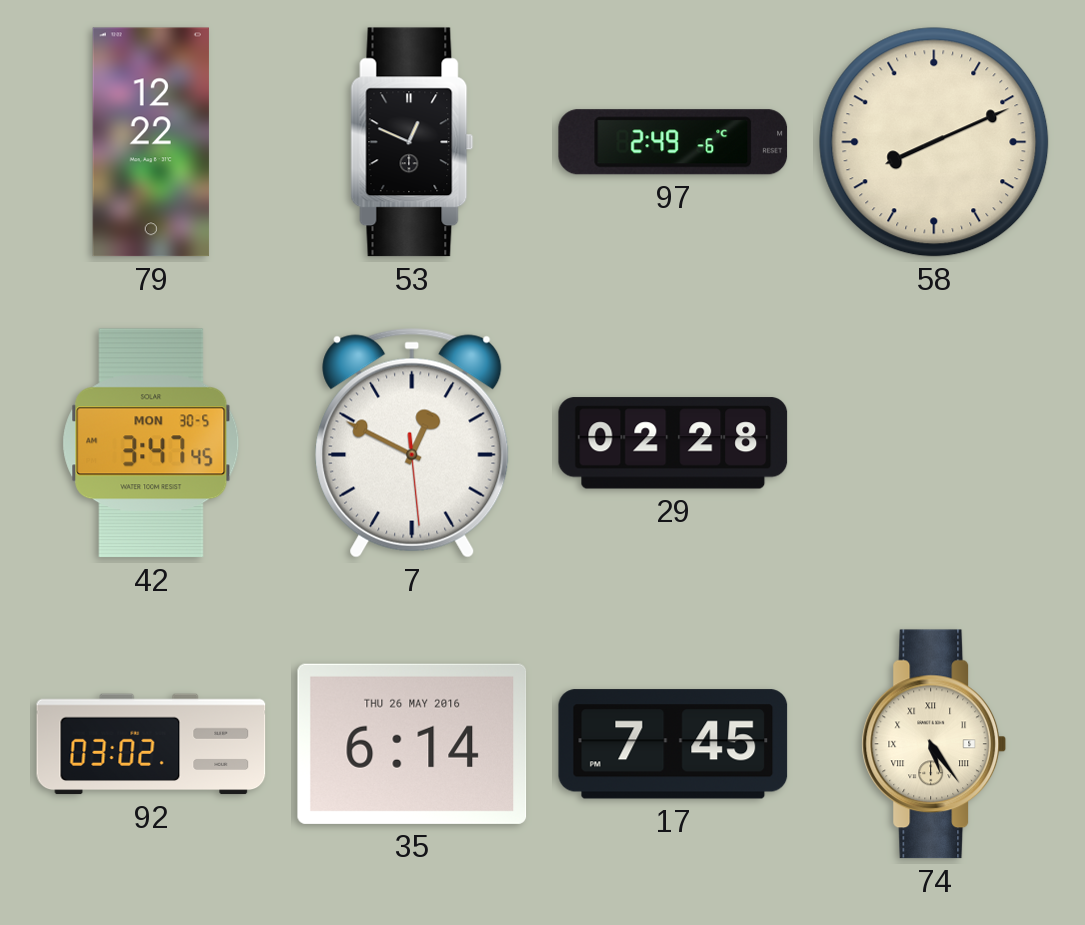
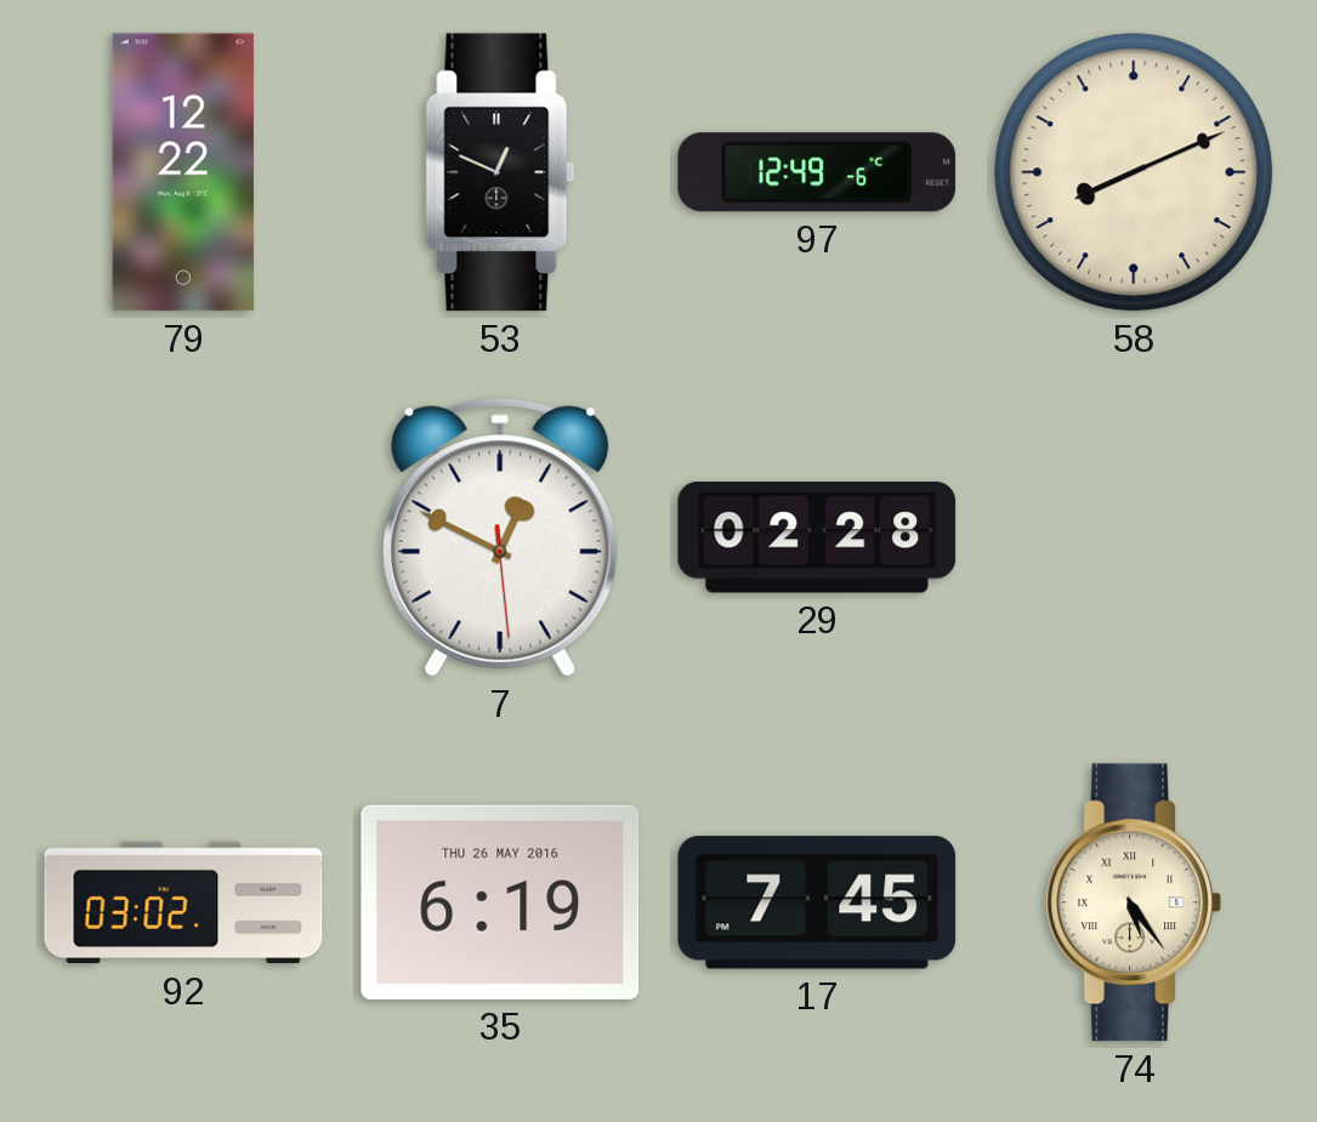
97: 2:49 -> 12:49
42: 3:47 -> none
35: 6:14 -> 6:19
